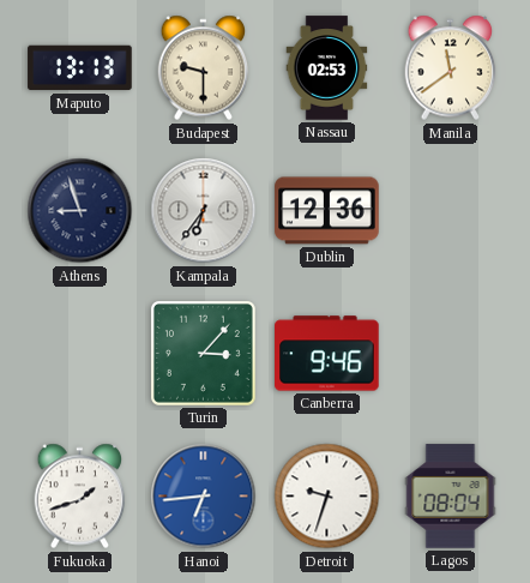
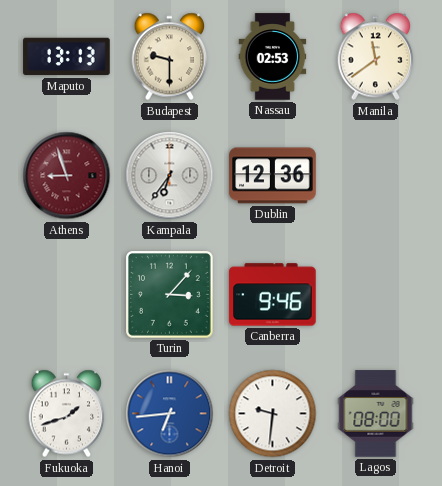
Athens dial: navy -> burgundy
Detroit: 9:33 -> 9:31
Lagos: 08:04 -> 08:00
